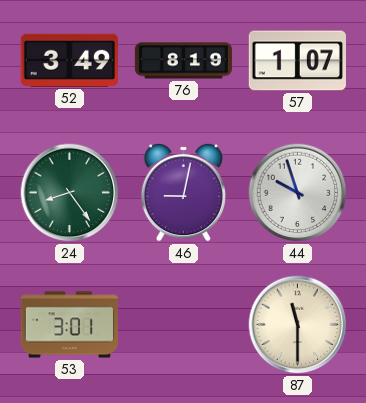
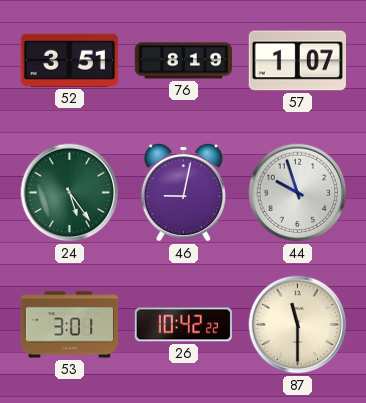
52: 3:49 -> 3:51
24: 8:24 -> 5:24
26: none -> 10:42
